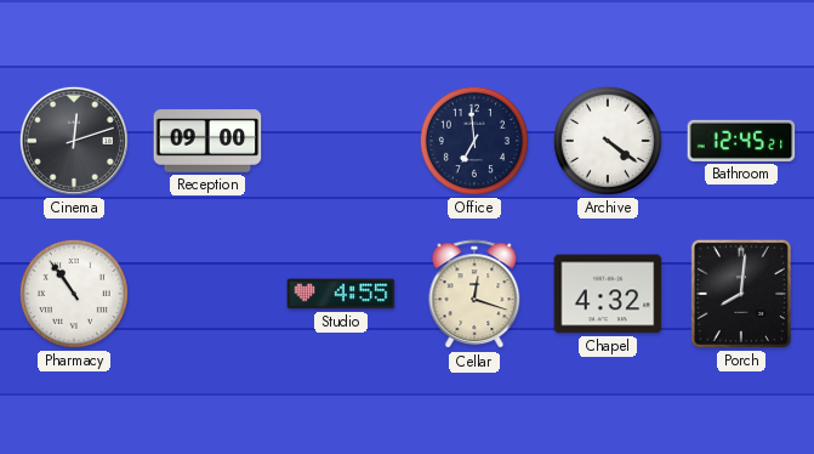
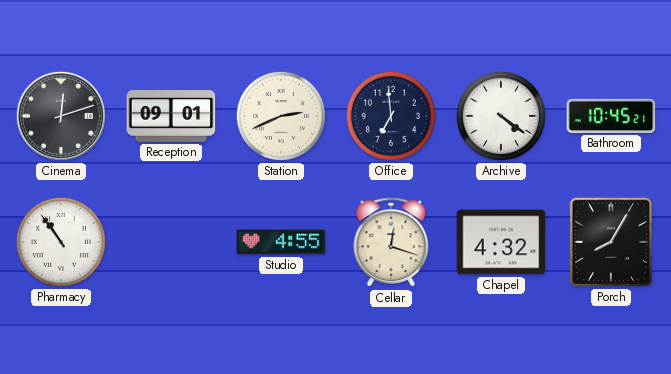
Reception: 09:00 -> 09:01
Station: none -> 2:41
Bathroom: 12:45 -> 10:45
Porch: 8:01 -> 8:05
